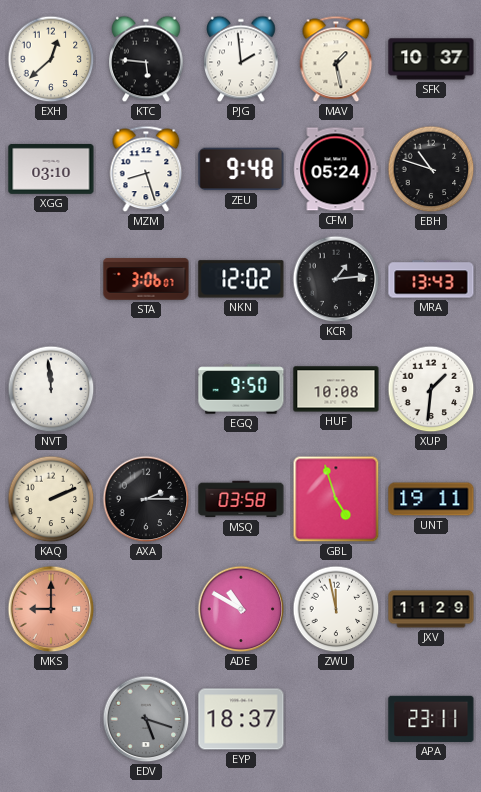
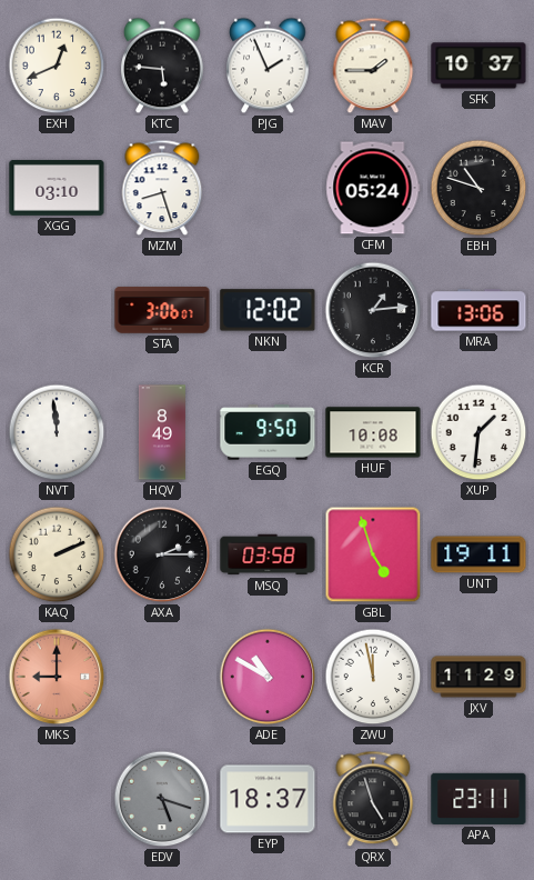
EXH: 12:38 -> 12:41
PJG: 1:59 -> 1:56
MAV: 1:28 -> 1:45
ZEU: 9:48 -> none
MRA: 13:43 -> 13:06
HQV: none -> 8:49
QRX: none -> 4:57
